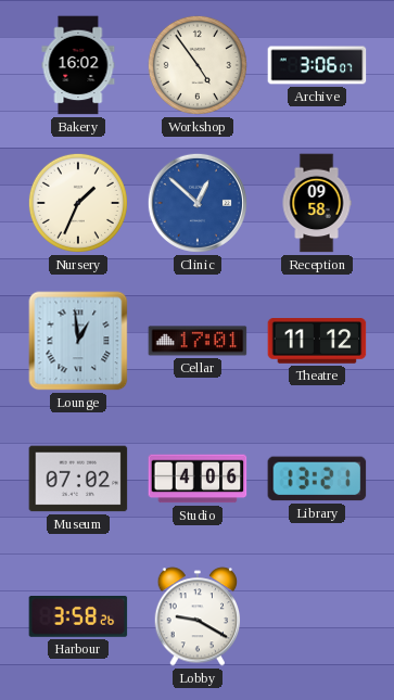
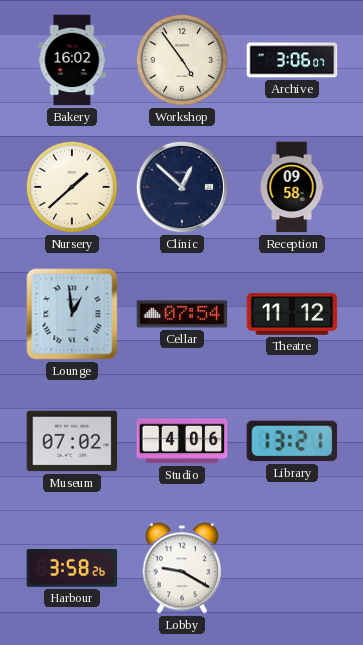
Nursery: 1:34 -> 1:38
Clinic dial: blue -> navy
Cellar: 17:01 -> 07:54
